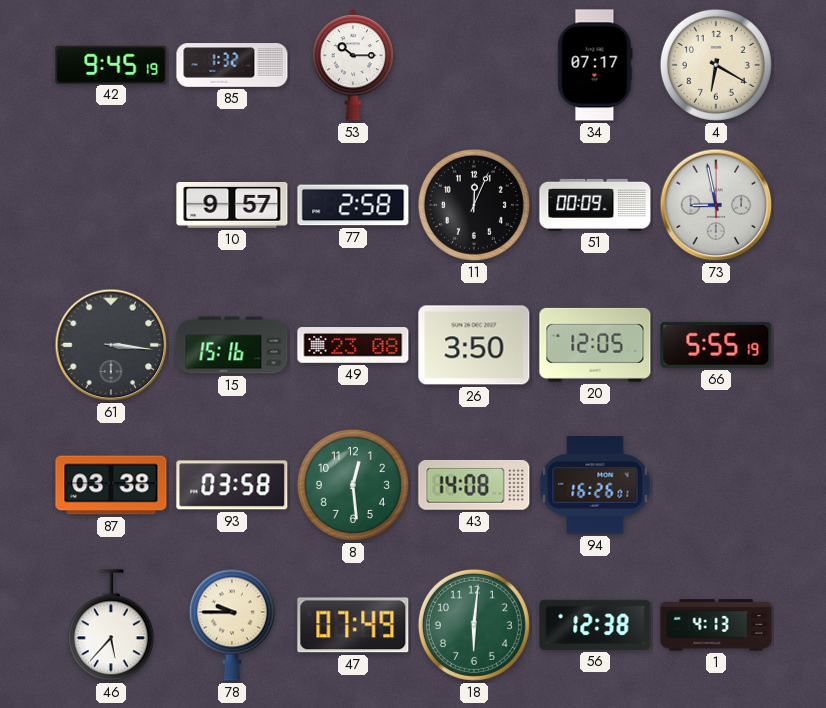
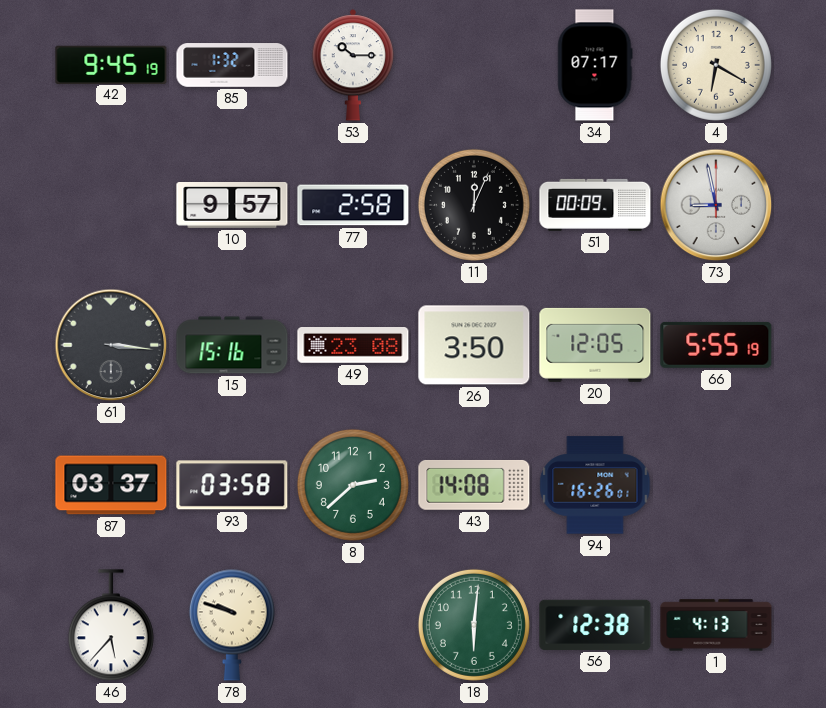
87: 03:38 -> 03:37
8: 12:29 -> 2:38
78: 9:45 -> 9:48
47: 07:49 -> none
